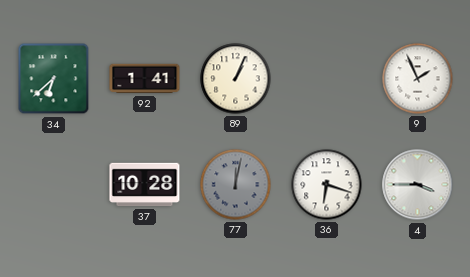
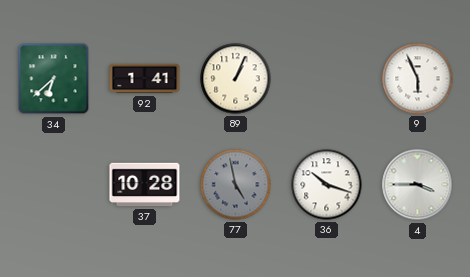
9: 1:56 -> 5:56
77: 12:02 -> 4:58
36: 6:18 -> 10:18
